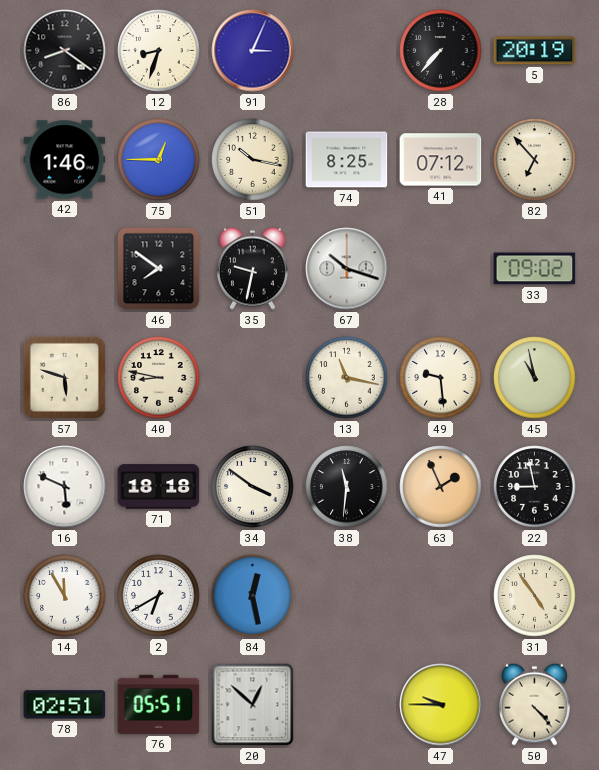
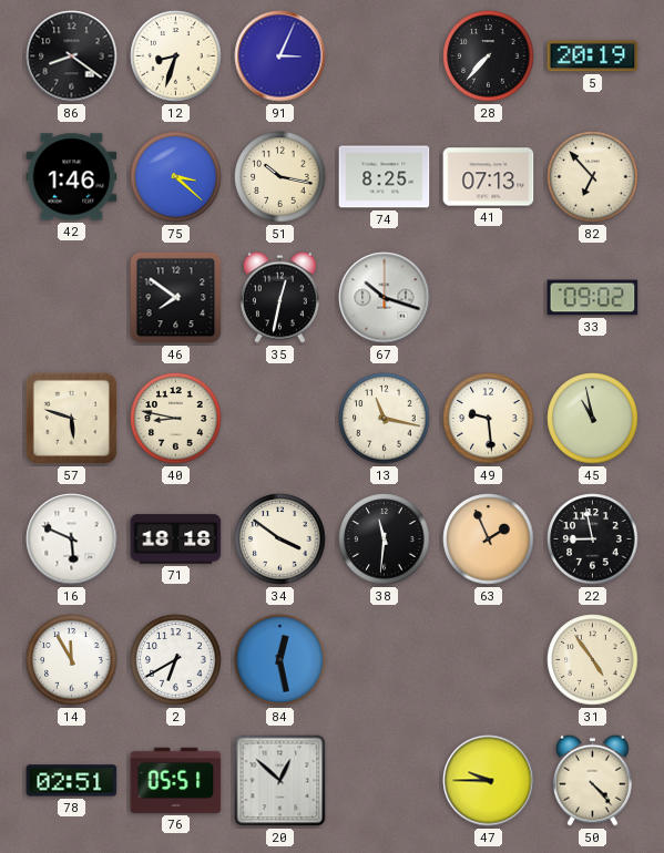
75: 12:45 -> 3:22
41: 07:12 -> 07:13
35: 9:32 -> 12:32
